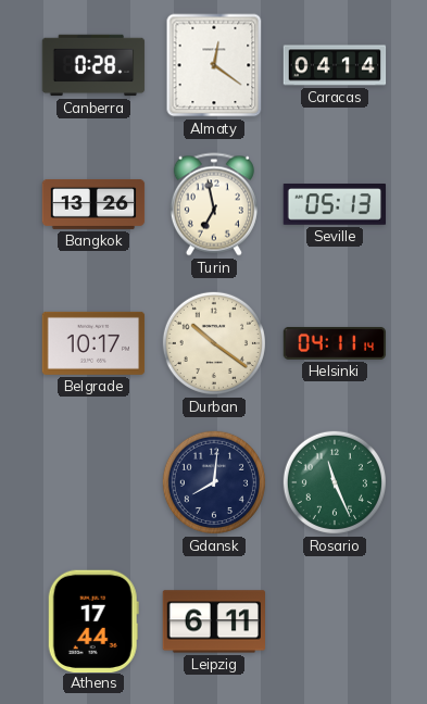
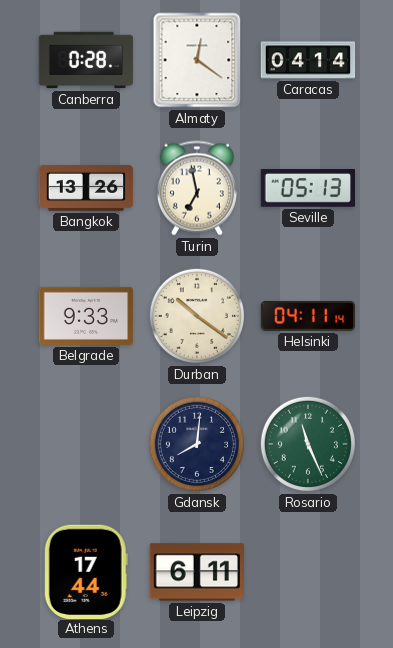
Belgrade: 10:17 -> 9:33
